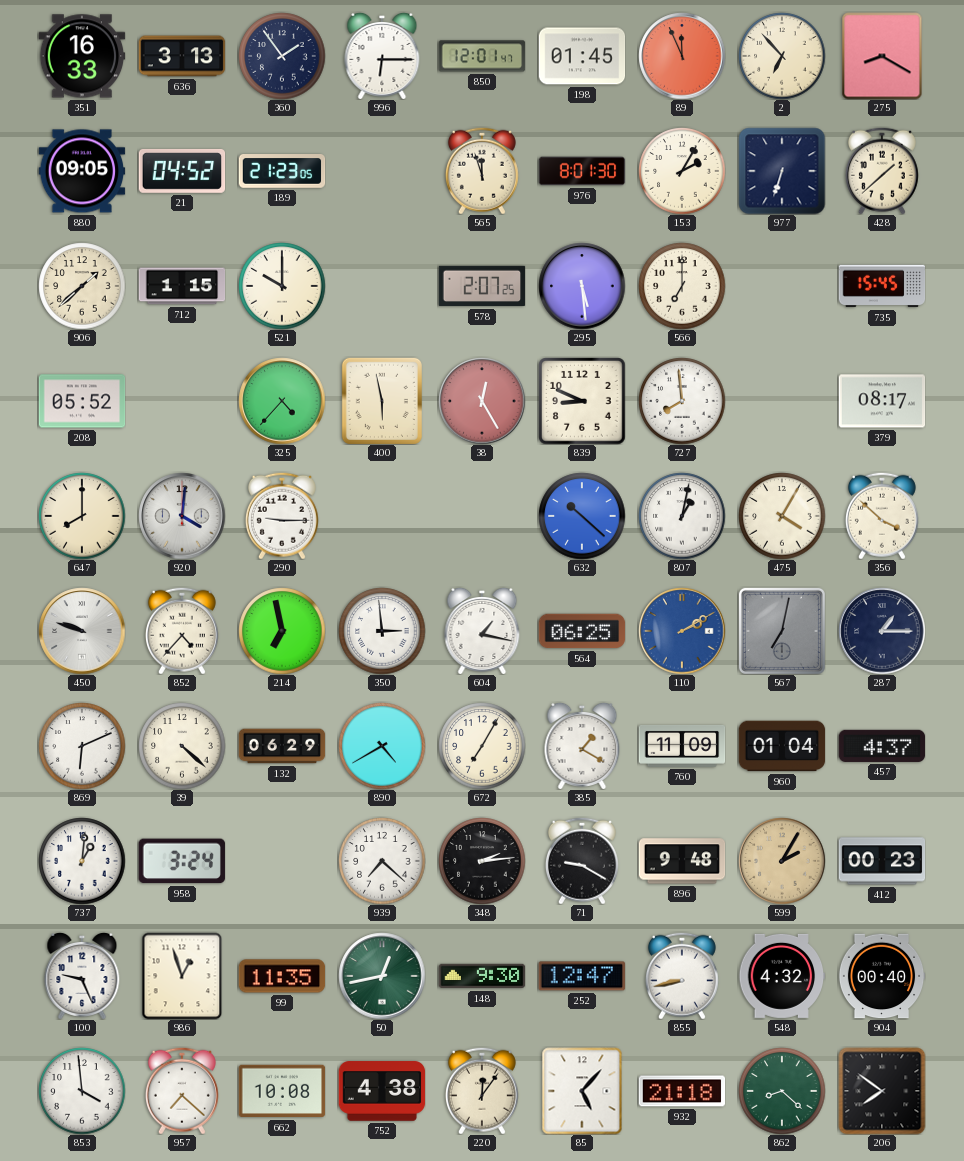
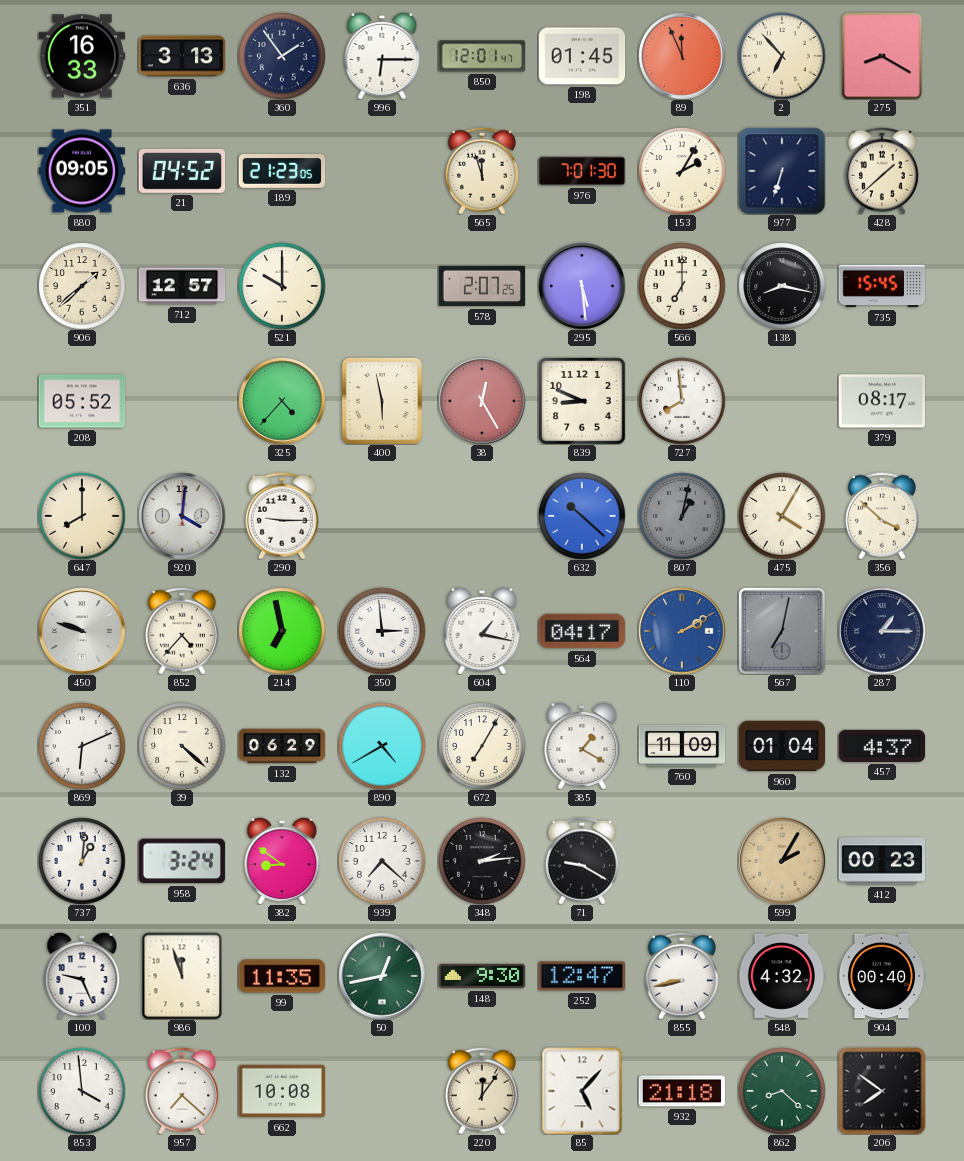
976: 8:01 -> 7:01
712: 1:15 -> 12:57
138: none -> 8:17
807 dial: white -> grey
564: 06:25 -> 04:17
382: none -> 8:51
896: 9:48 -> none
986: 12:57 -> 11:57
752: 4:38 -> none
